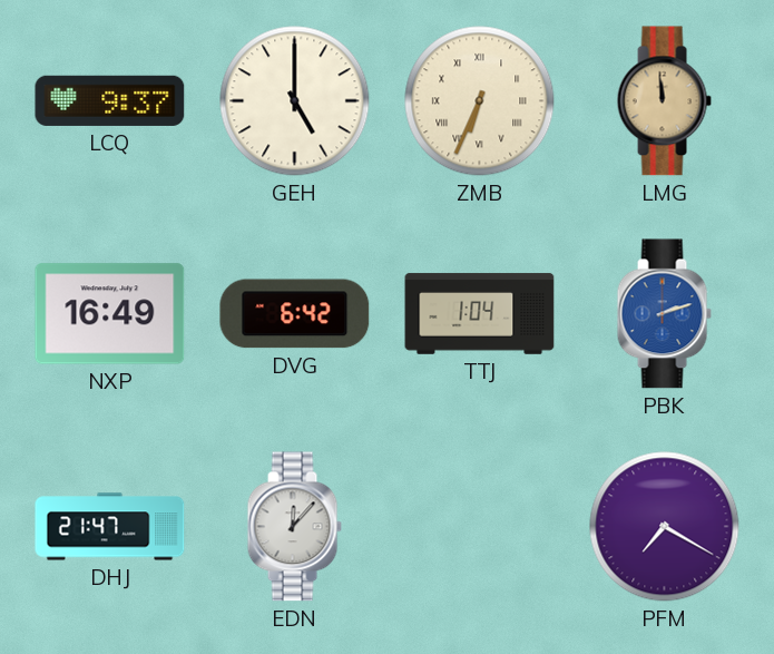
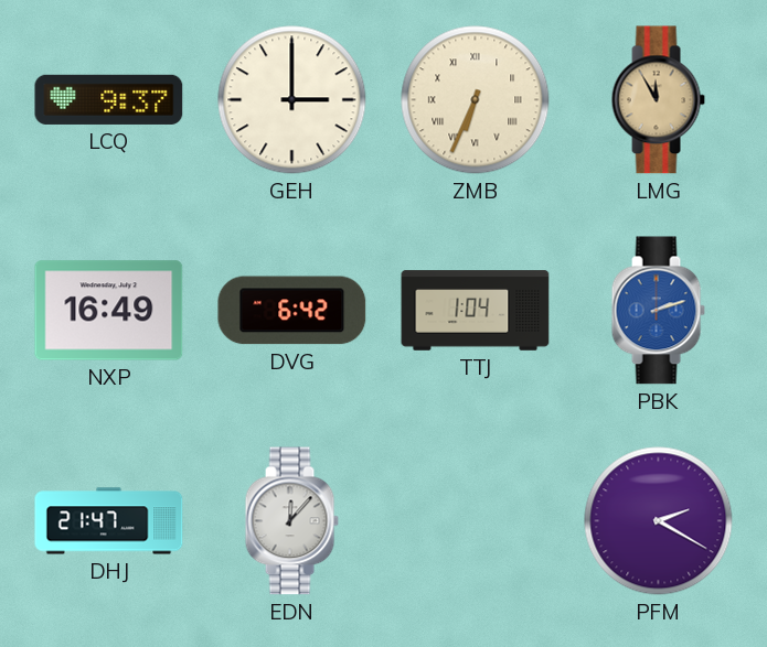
GEH: 5:00 -> 3:00
LMG: 11:59 -> 11:55
PFM: 7:20 -> 2:20
